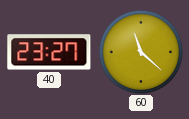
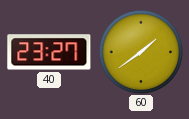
60: 11:22 -> 1:39
